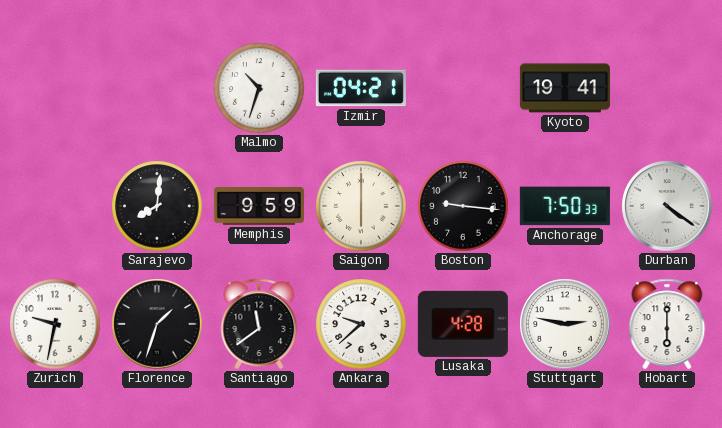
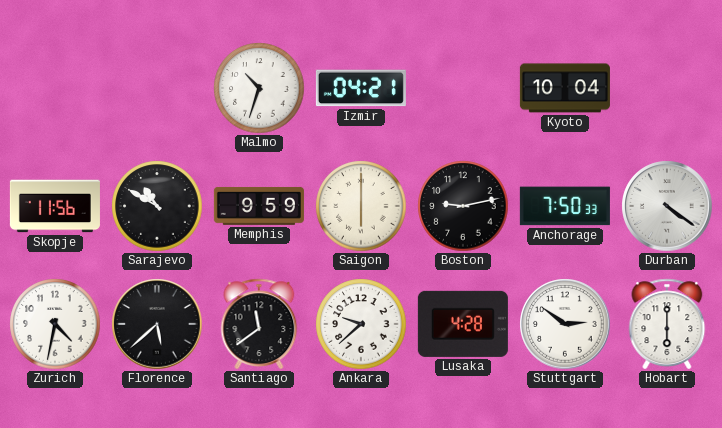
Kyoto: 19:41 -> 10:04
Skopje: none -> 11:56
Sarajevo: 8:01 -> 10:50
Boston: 9:16 -> 9:13
Zurich: 9:32 -> 4:32
Florence: 1:33 -> 5:38
Stuttgart: 2:47 -> 2:51
